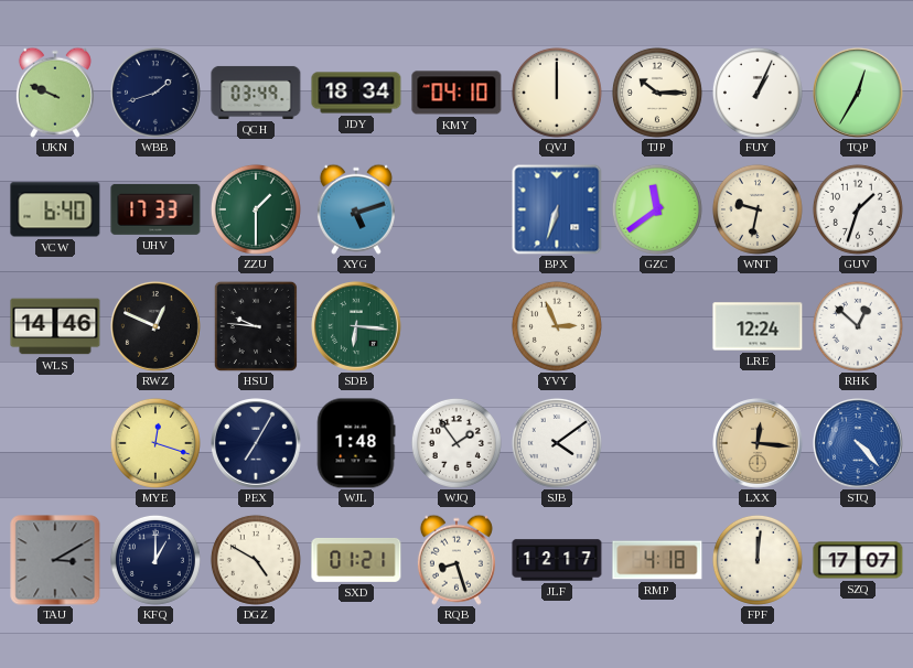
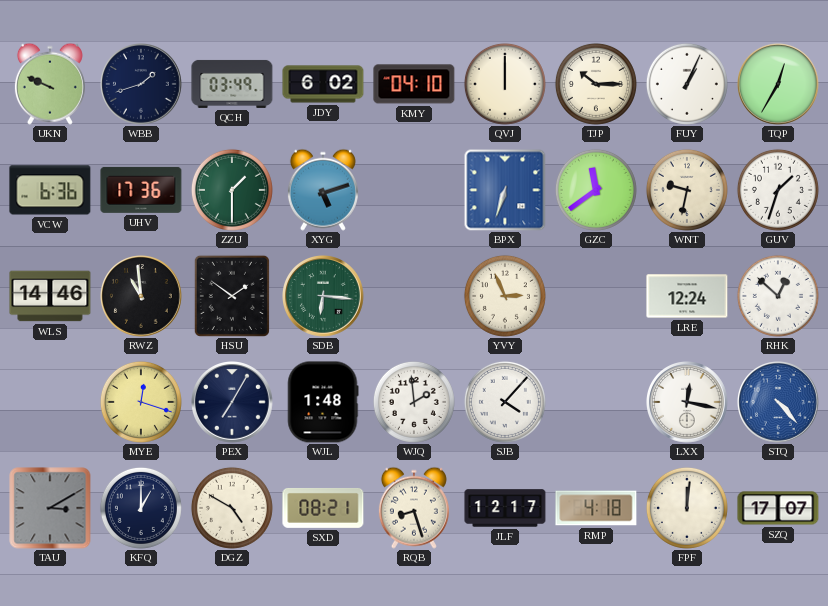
JDY: 18:34 -> 6:02
VCW: 6:40 -> 6:36
UHV: 17:33 -> 17:36
RWZ: 12:49 -> 10:59
HSU: 9:46 -> 1:51
WJQ: 1:54 -> 1:59
SJB: 4:09 -> 4:07
LXX: 12:16 -> 12:17
LXX dial: champagne -> white
SXD: 01:21 -> 08:21
